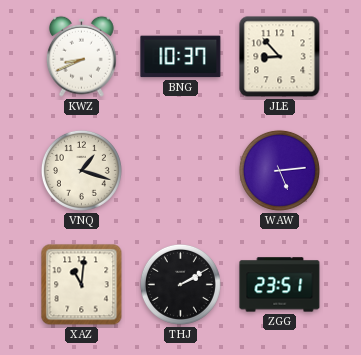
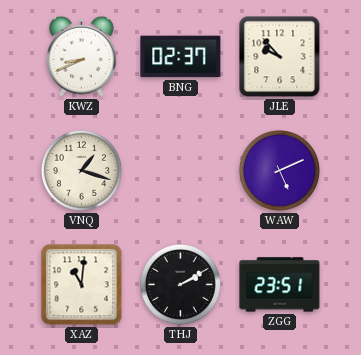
BNG: 10:37 -> 02:37
JLE: 8:53 -> 9:53
WAW: 5:14 -> 5:11
